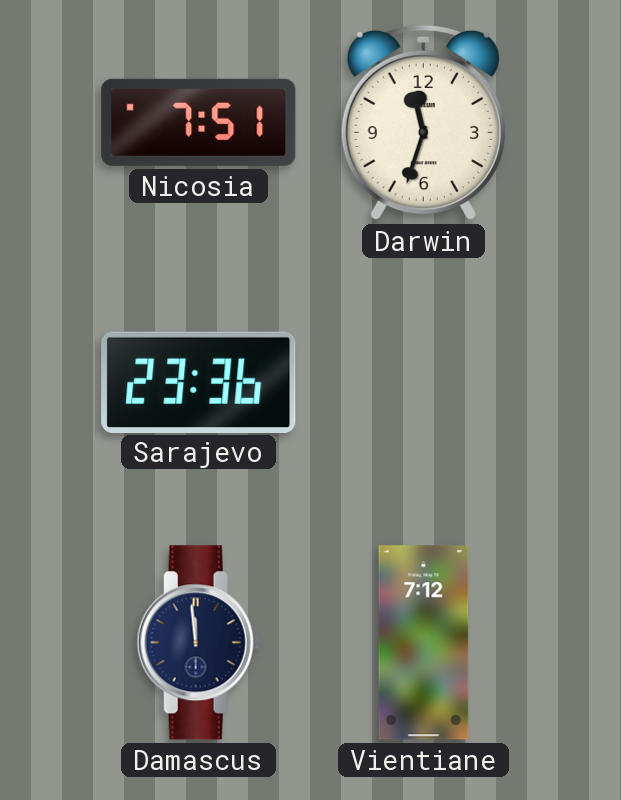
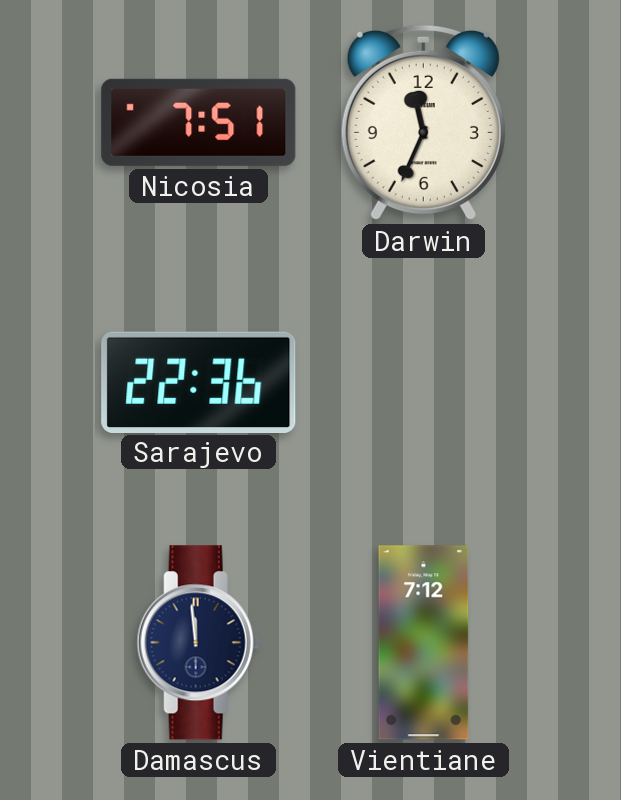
Darwin: 11:33 -> 11:34
Sarajevo: 23:36 -> 22:36
